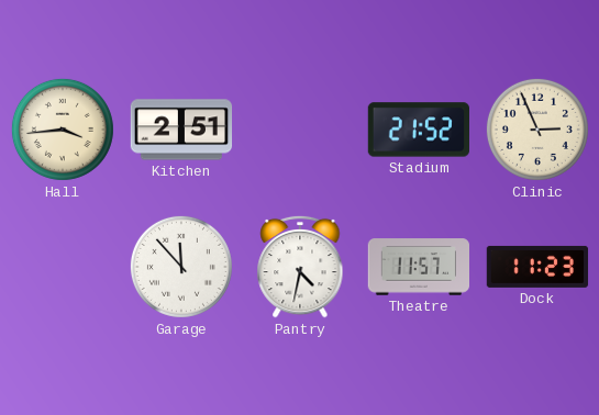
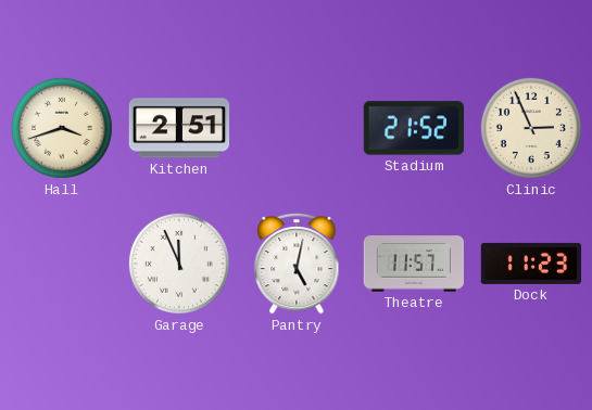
Hall: 3:44 -> 3:42
Garage: 11:53 -> 11:56
Pantry: 4:32 -> 5:02
